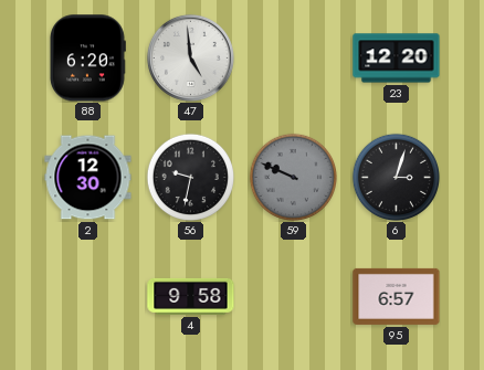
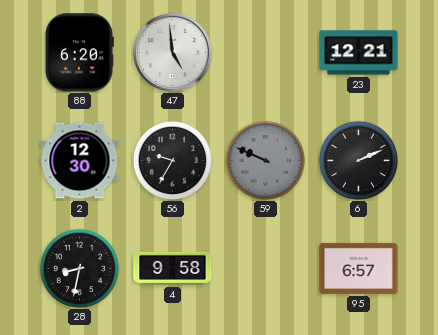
23: 12:20 -> 12:21
56: 9:32 -> 9:35
6: 3:03 -> 2:11
28: none -> 8:32
